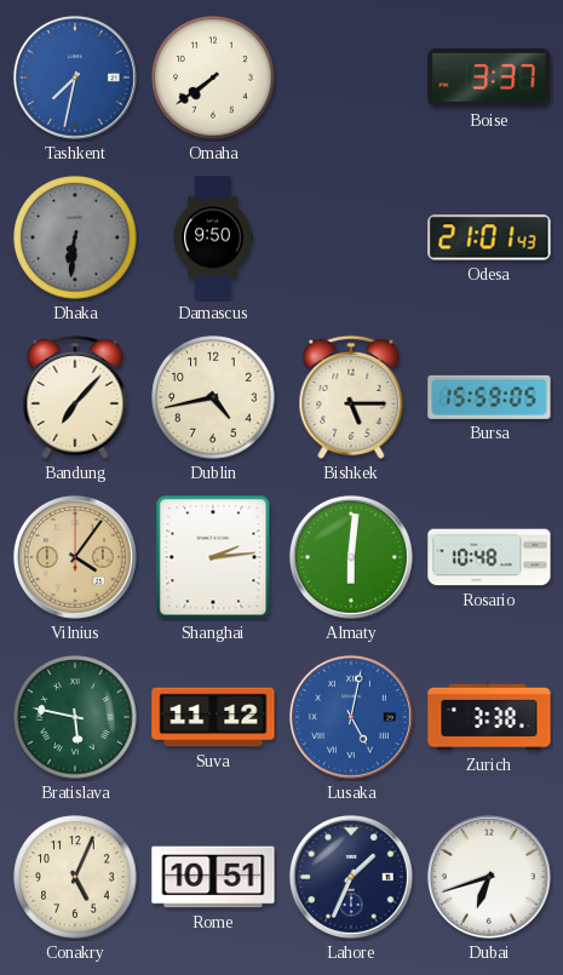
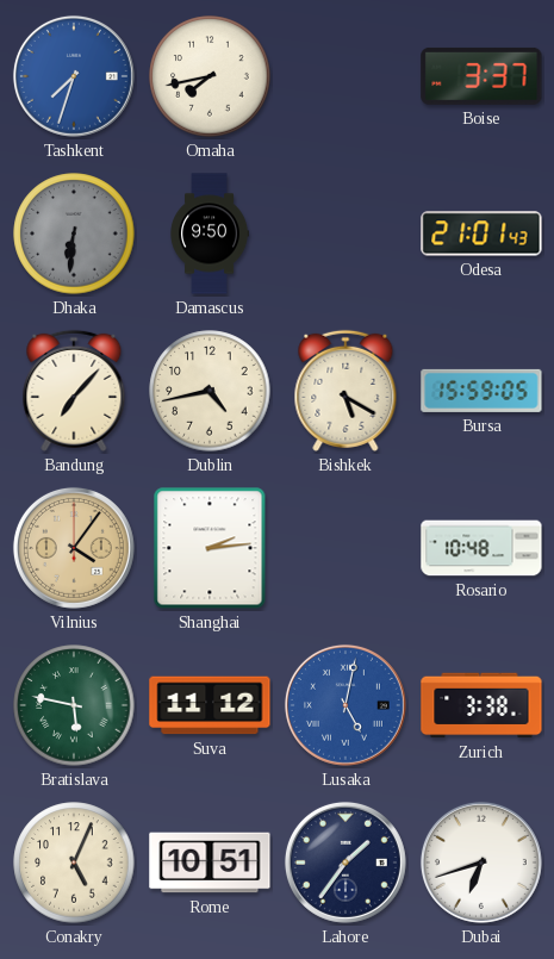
Tashkent: 7:32 -> 7:33
Omaha: 7:39 -> 7:43
Bishkek: 5:15 -> 5:20
Almaty: 6:01 -> none
Lahore: 1:34 -> 1:36
